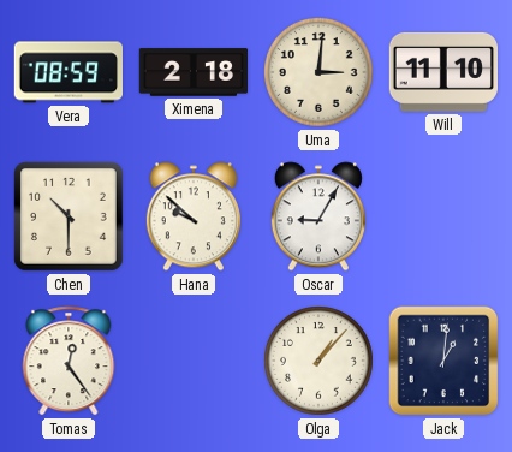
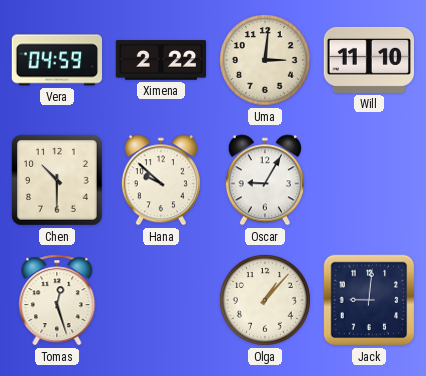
Vera: 08:59 -> 04:59
Ximena: 2:18 -> 2:22
Tomas: 12:24 -> 12:27
Jack: 1:01 -> 9:01
